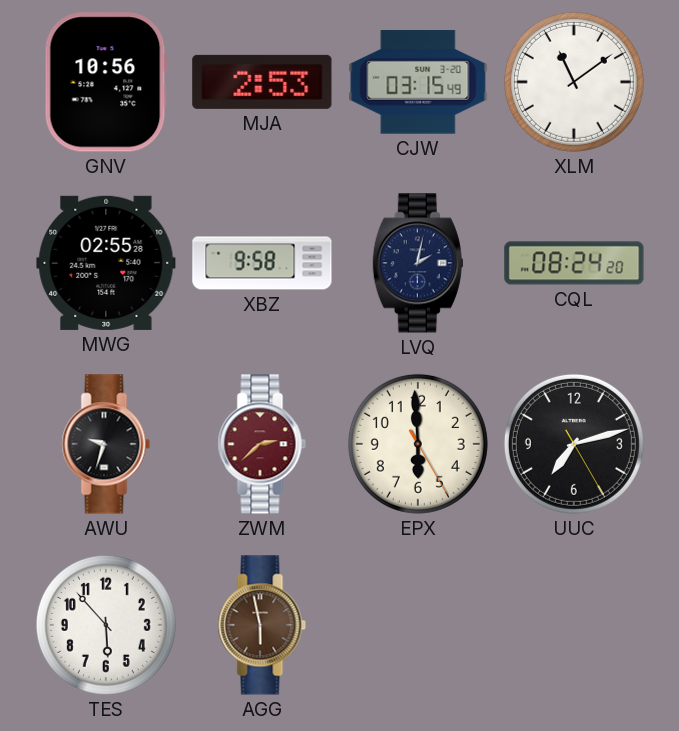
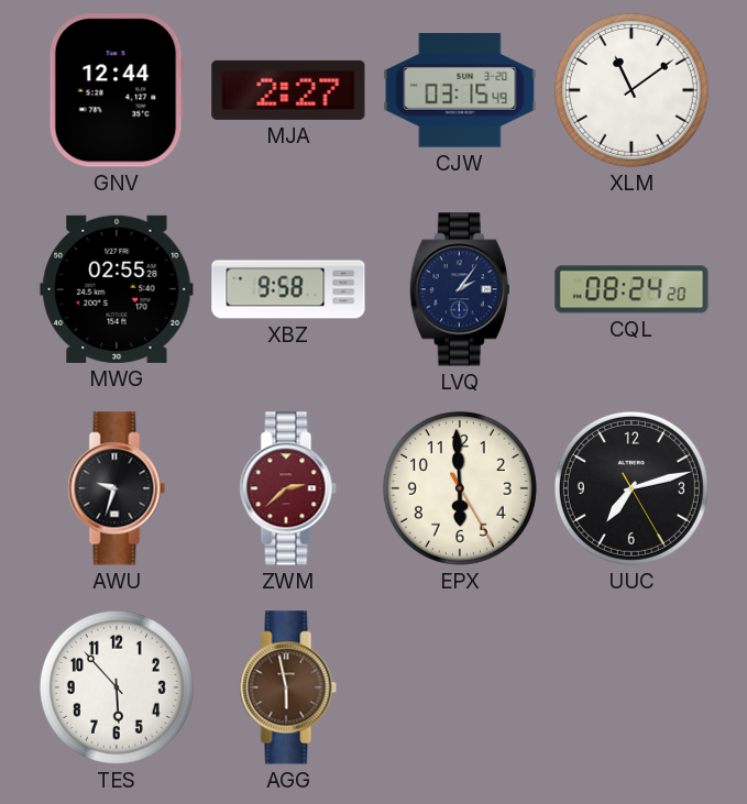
GNV: 10:56 -> 12:44
MJA: 2:53 -> 2:27
LVQ: 2:02 -> 2:06
